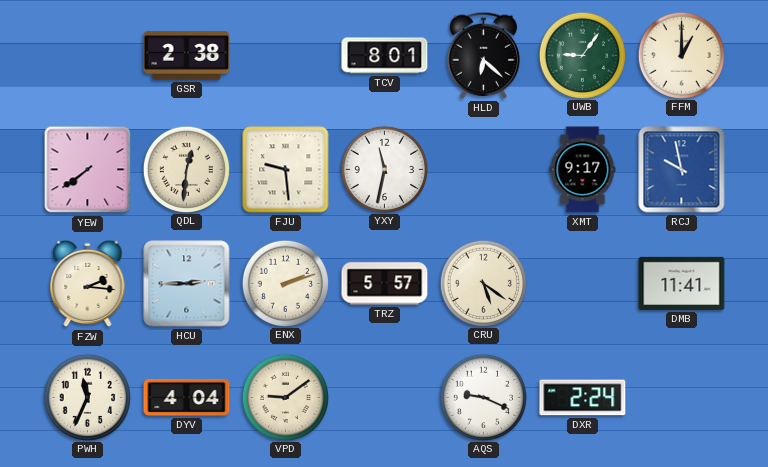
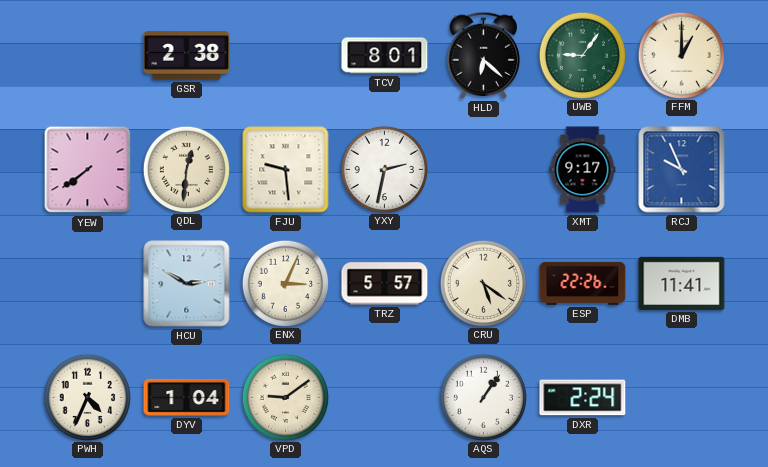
YXY: 11:32 -> 2:32
RCJ: 9:58 -> 9:56
FZW: 2:16 -> none
HCU: 2:45 -> 2:50
ENX: 2:12 -> 3:04
ESP: none -> 22:26
PWH: 11:34 -> 4:34
DYV: 4:04 -> 1:04
AQS: 9:19 -> 1:06
